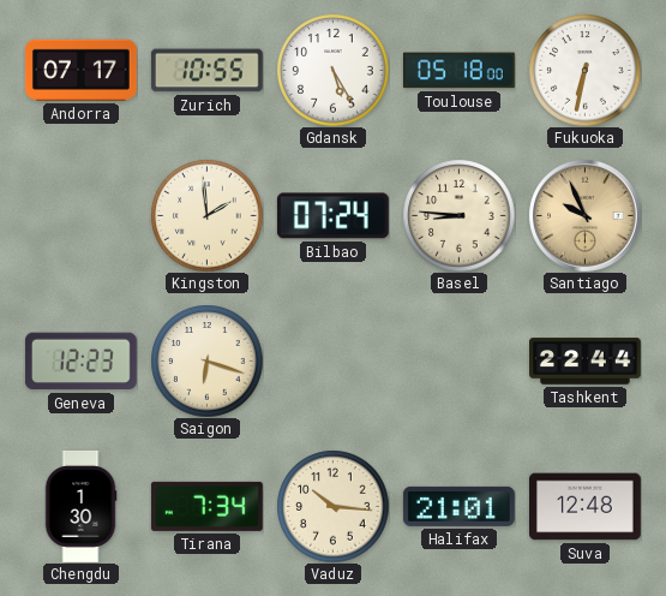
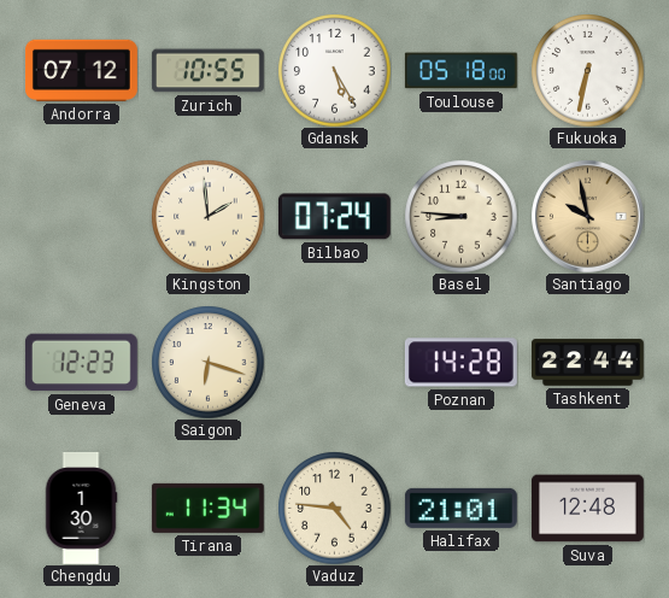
Andorra: 07:17 -> 07:12
Santiago: 9:56 -> 9:58
Poznan: none -> 14:28
Tirana: 7:34 -> 11:34
Vaduz: 10:16 -> 4:46
